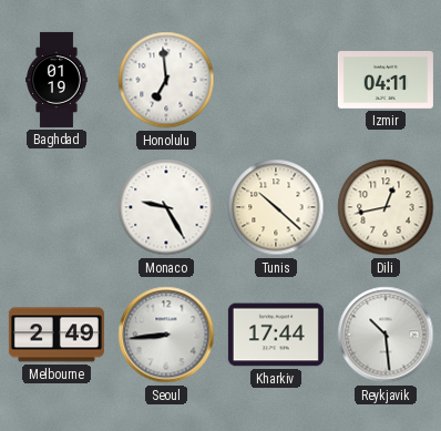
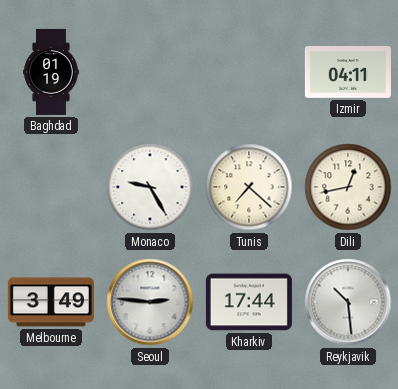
Honolulu: 6:59 -> none
Tunis: 10:22 -> 7:22
Melbourne: 2:49 -> 3:49
Seoul: 8:44 -> 2:46
